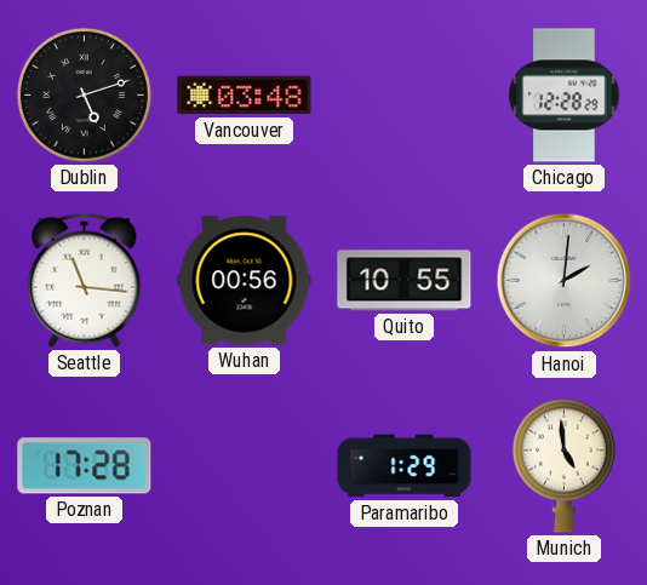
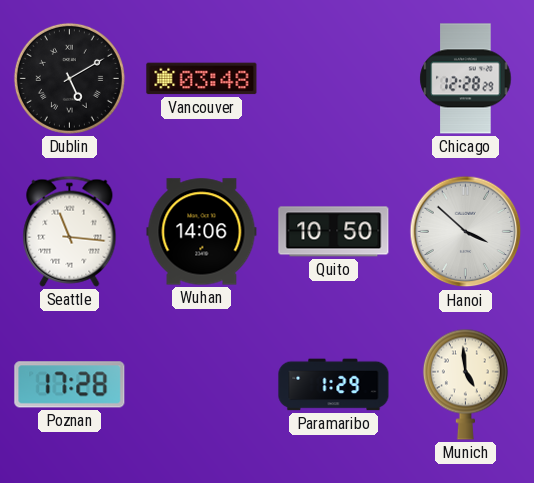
Dublin: 5:12 -> 5:10
Wuhan: 00:56 -> 14:06
Quito: 10:55 -> 10:50
Hanoi: 2:01 -> 3:52
